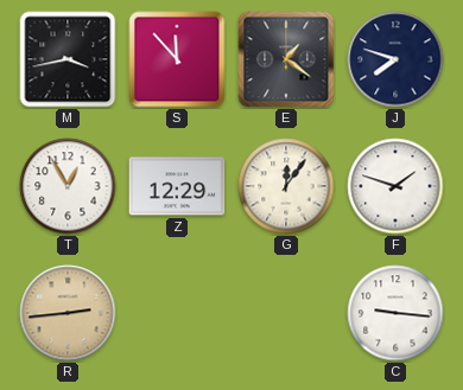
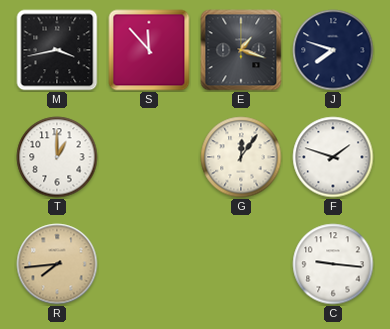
E: 1:21 -> 1:18
T: 12:55 -> 1:00
Z: 12:29 -> none
R: 2:44 -> 7:44
